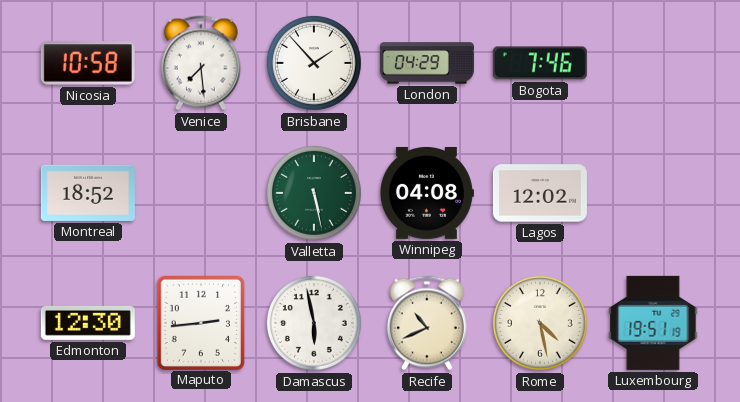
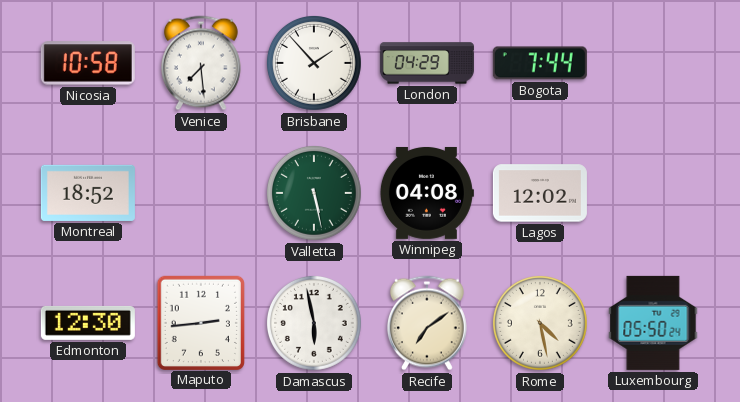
Bogota: 7:46 -> 7:44
Recife: 10:41 -> 7:09
Luxembourg: 19:51 -> 05:50
